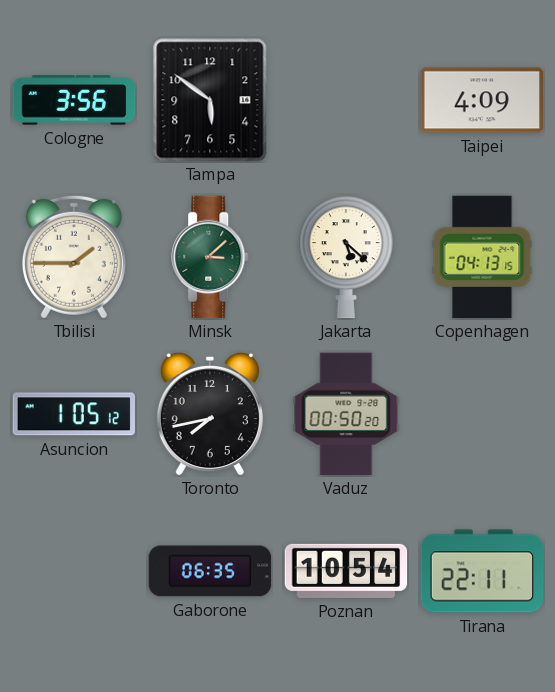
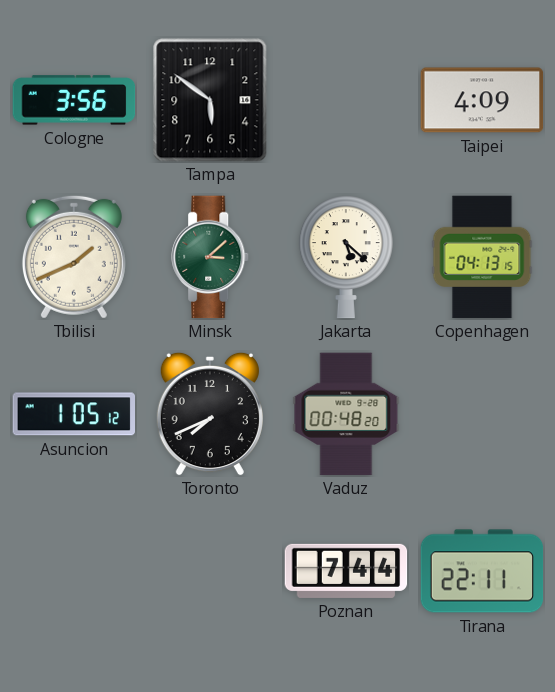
Tbilisi: 1:45 -> 1:41
Toronto: 7:43 -> 7:41
Vaduz: 00:50 -> 00:48
Gaborone: 06:35 -> none
Poznan: 10:54 -> 7:44
